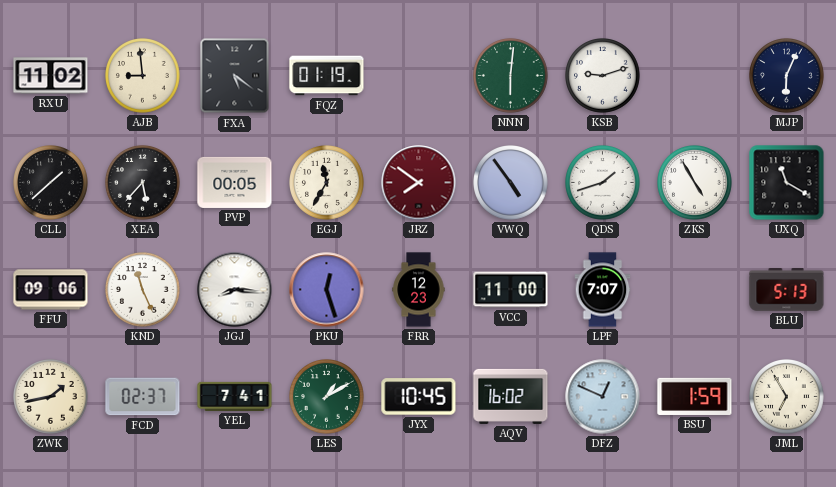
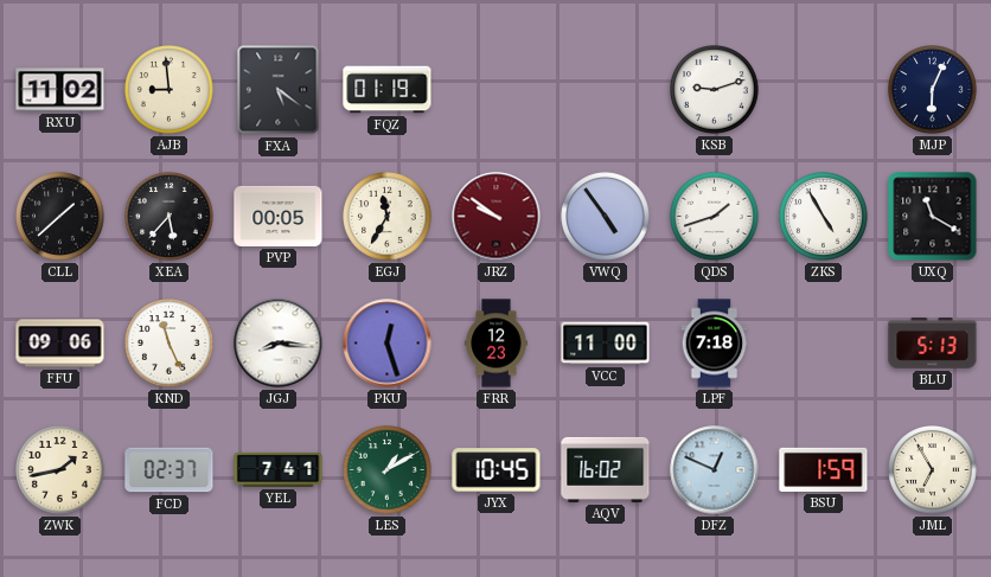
NNN: 6:01 -> none
JRZ: 7:51 -> 9:51
LPF: 7:07 -> 7:18
